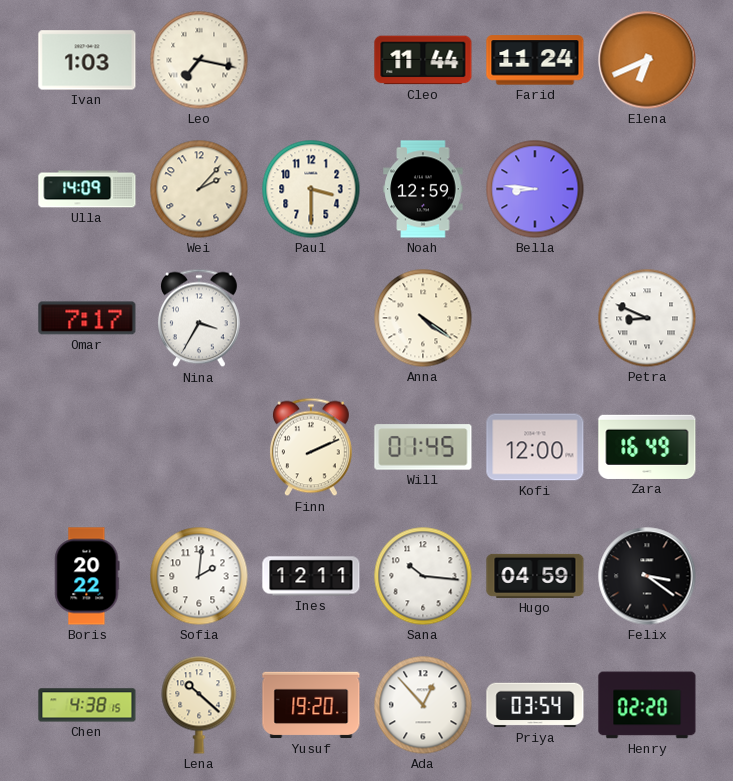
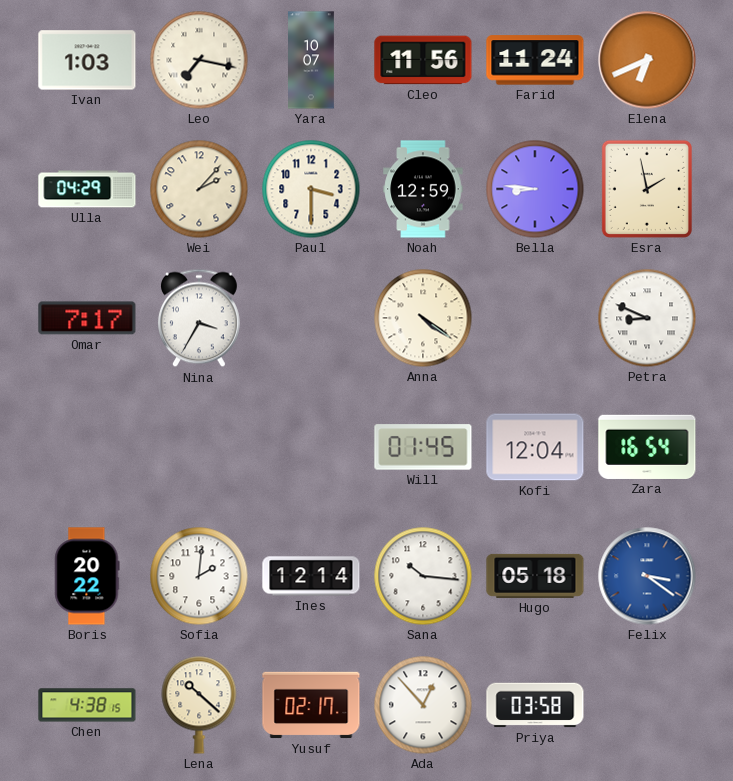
Yara: none -> 10:07
Cleo: 11:44 -> 11:56
Ulla: 14:09 -> 04:29
Esra: none -> 1:58
Finn: 2:11 -> none
Kofi: 12:00 -> 12:04
Zara: 16:49 -> 16:54
Ines: 12:11 -> 12:14
Hugo: 04:59 -> 05:18
Felix dial: black -> blue
Yusuf: 19:20 -> 02:17
Priya: 03:54 -> 03:58
Henry: 02:20 -> none
